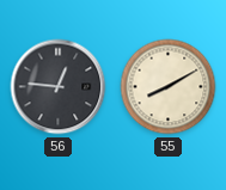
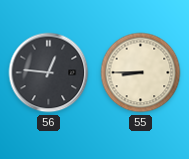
55: 8:10 -> 8:45
